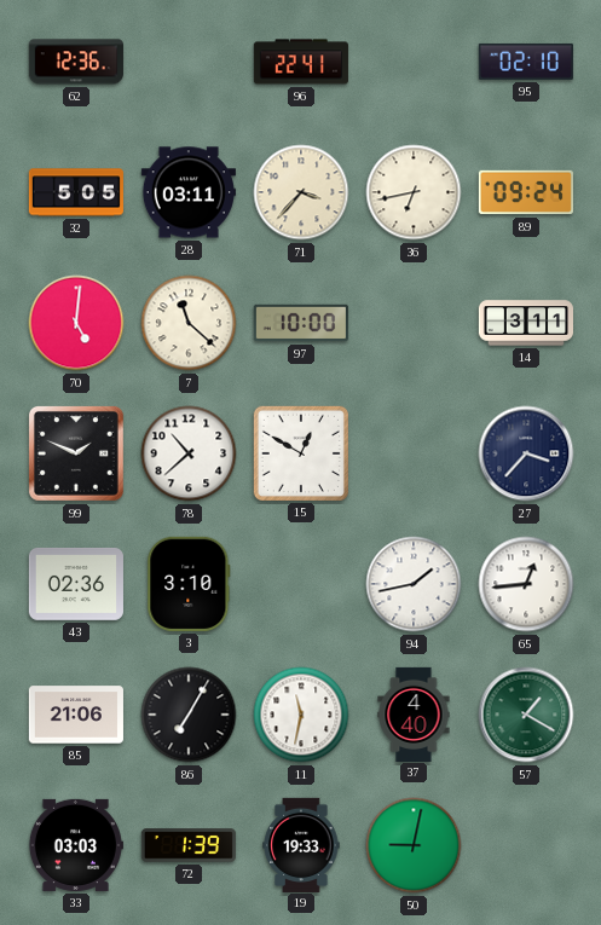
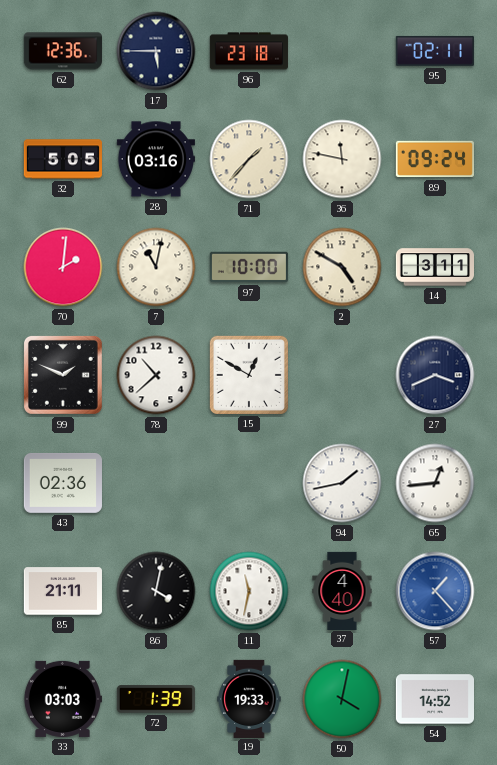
17: none -> 5:45
96: 22:41 -> 23:18
95: 02:10 -> 02:11
28: 03:11 -> 03:16
71: 3:37 -> 1:37
36: 6:43 -> 11:47
70: 5:01 -> 2:01
7: 11:22 -> 11:02
2: none -> 4:50
27: 3:37 -> 3:41
3: 3:10 -> none
85: 21:06 -> 21:11
86: 7:05 -> 4:02
57: 1:20 -> 1:23
57 dial: green -> blue
50: 9:02 -> 4:02
54: none -> 14:52
